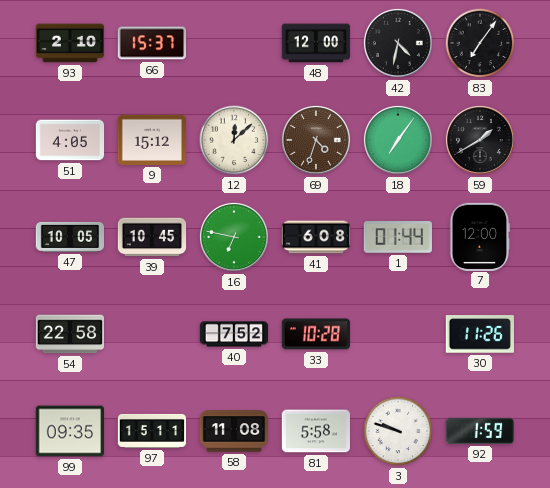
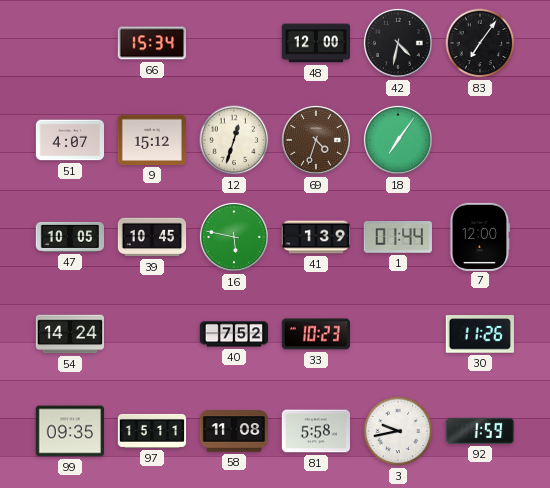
93: 2:10 -> none
66: 15:37 -> 15:34
51: 4:05 -> 4:07
12: 12:08 -> 12:33
59: 1:40 -> none
16: 6:47 -> 5:47
41: 6:08 -> 1:39
54: 22:58 -> 14:24
33: 10:28 -> 10:23
3: 9:48 -> 9:43
